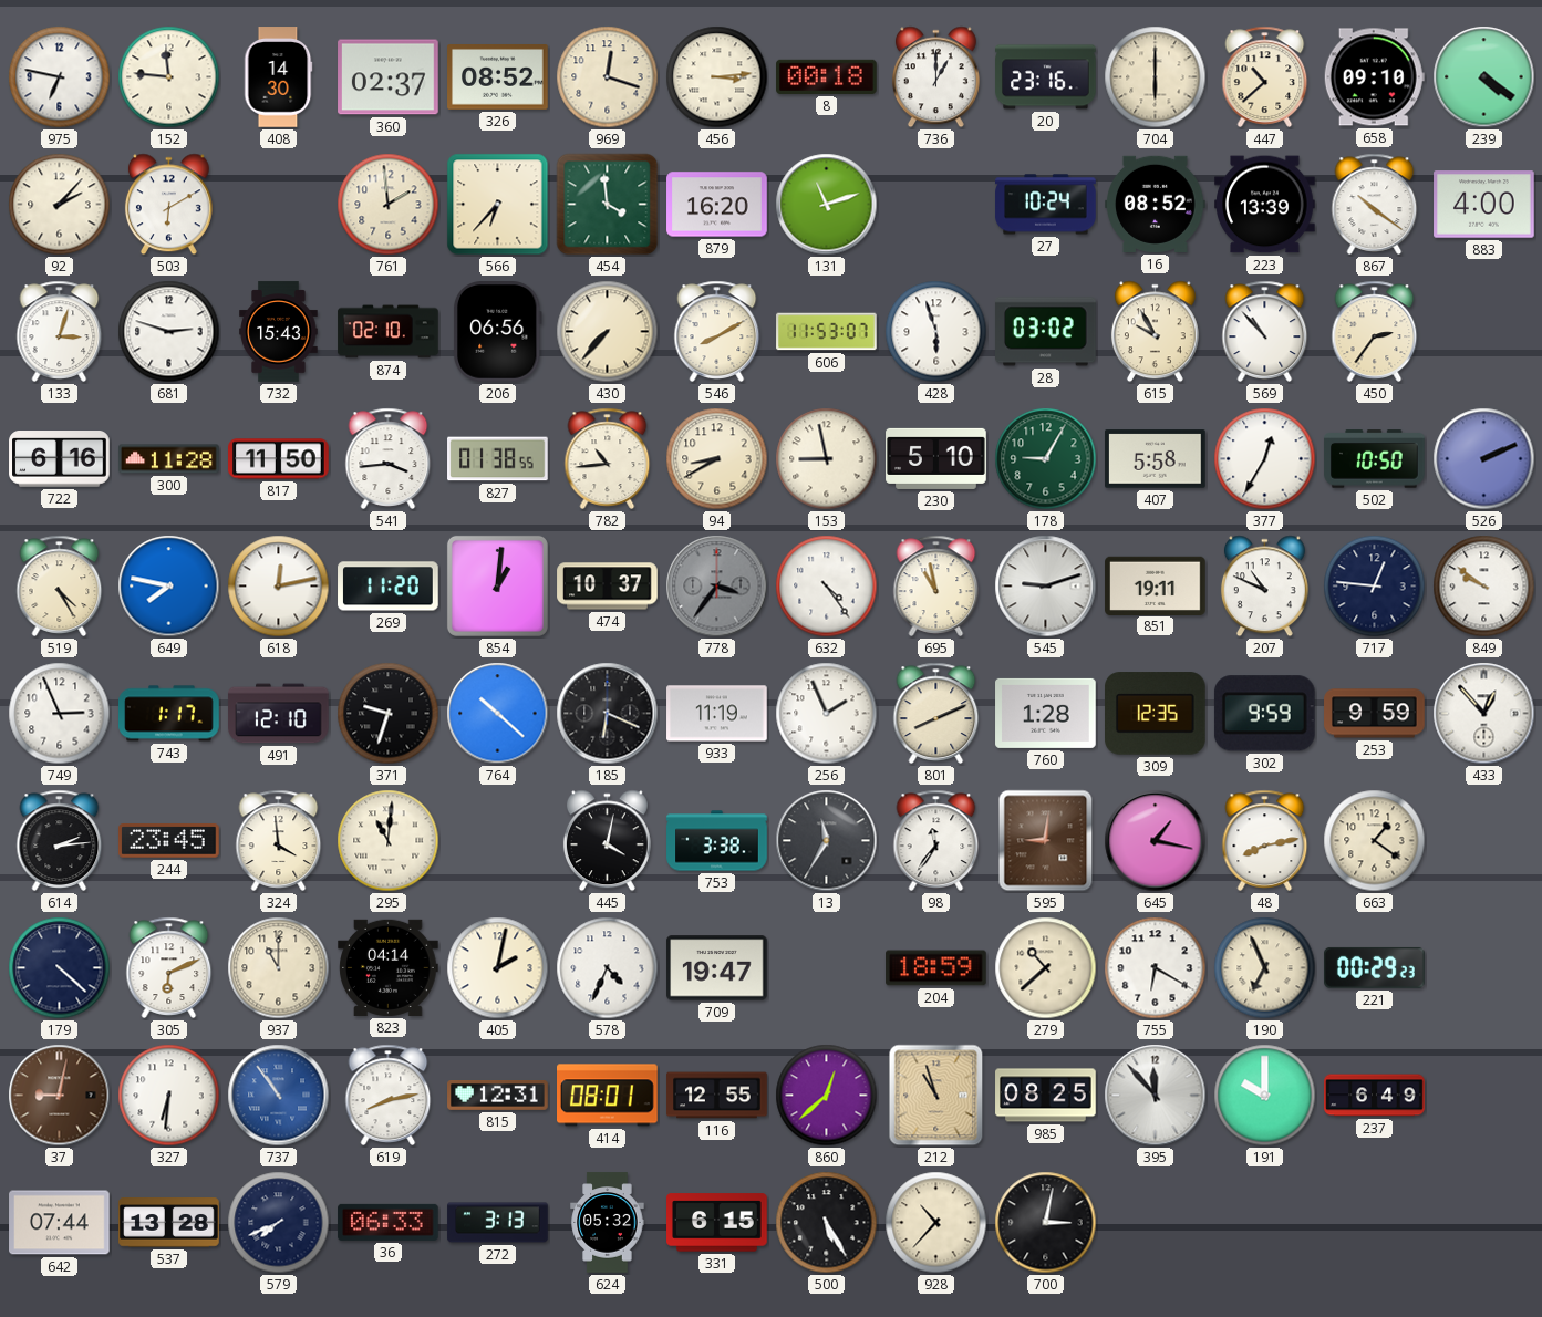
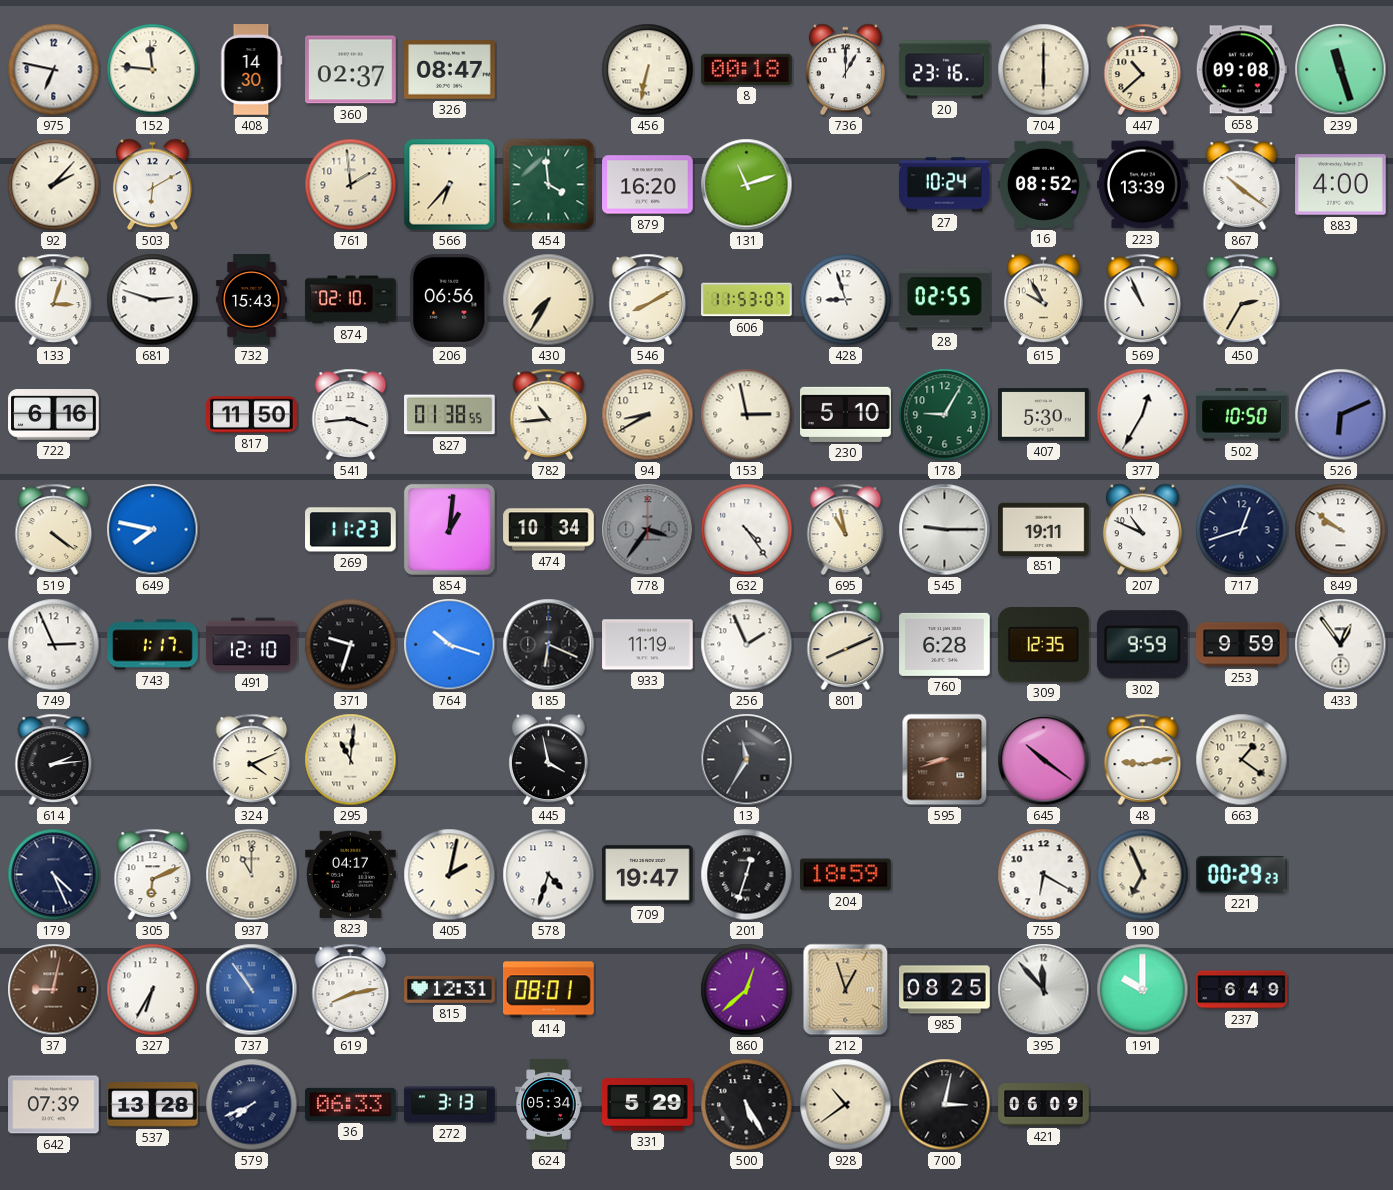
326: 08:52 -> 08:47
969: 12:18 -> none
456: 3:14 -> 6:32
658: 09:10 -> 09:08
239: 4:21 -> 11:27
430: 7:37 -> 7:35
428: 5:57 -> 8:57
28: 03:02 -> 02:55
569: 10:53 -> 10:56
450: 2:36 -> 2:35
300: 11:28 -> none
153: 8:58 -> 2:58
407: 5:58 -> 5:30
526: 2:11 -> 6:11
519: 4:25 -> 4:21
618: 12:13 -> none
269: 11:20 -> 11:23
474: 10:37 -> 10:34
545: 9:12 -> 9:15
717: 12:46 -> 12:42
764: 10:22 -> 10:18
760: 1:28 -> 6:28
433: 12:53 -> 12:54
244: 23:45 -> none
324: 3:59 -> 4:11
445: 4:02 -> 3:58
753: 3:38 -> none
98: 11:36 -> none
595: 9:01 -> 8:42
645: 1:17 -> 10:21
48: 8:13 -> 9:13
179: 4:22 -> 4:26
823: 04:14 -> 04:17
578: 4:34 -> 4:33
201: none -> 12:33
279: 10:38 -> none
327: 6:31 -> 6:35
116: 12:55 -> none
212: 10:57 -> 12:57
642: 07:44 -> 07:39
624: 05:32 -> 05:34
331: 6:15 -> 5:29
928: 10:37 -> 10:39
421: none -> 06:09
